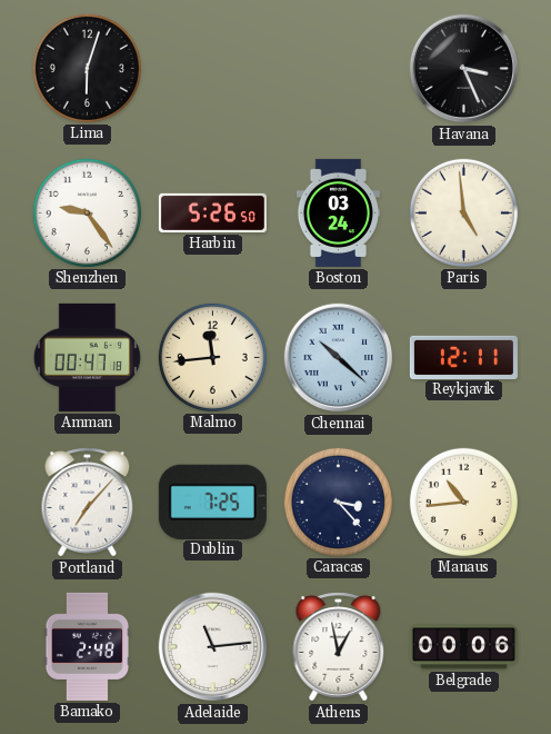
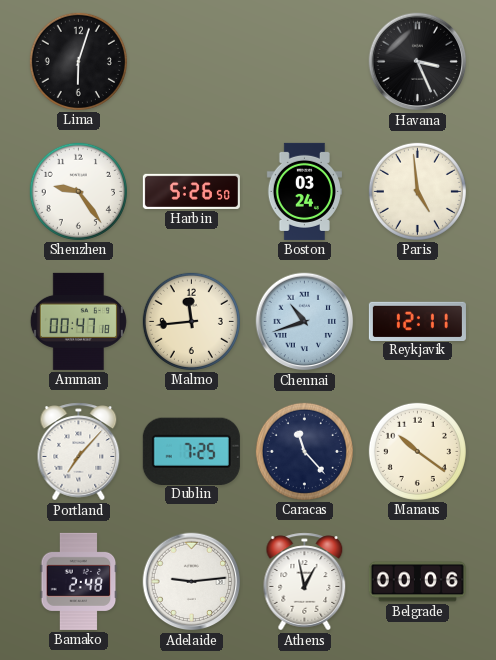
Chennai: 10:22 -> 10:42
Caracas: 3:23 -> 11:23
Manaus: 10:44 -> 10:21
Adelaide: 11:14 -> 9:14
